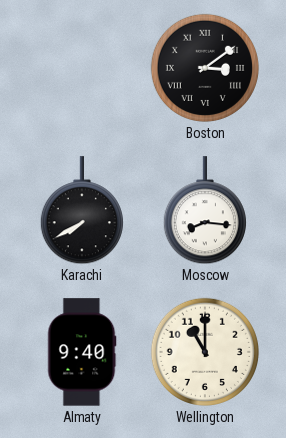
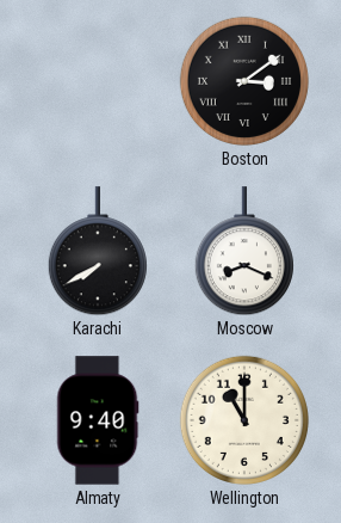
Moscow: 8:16 -> 8:19
